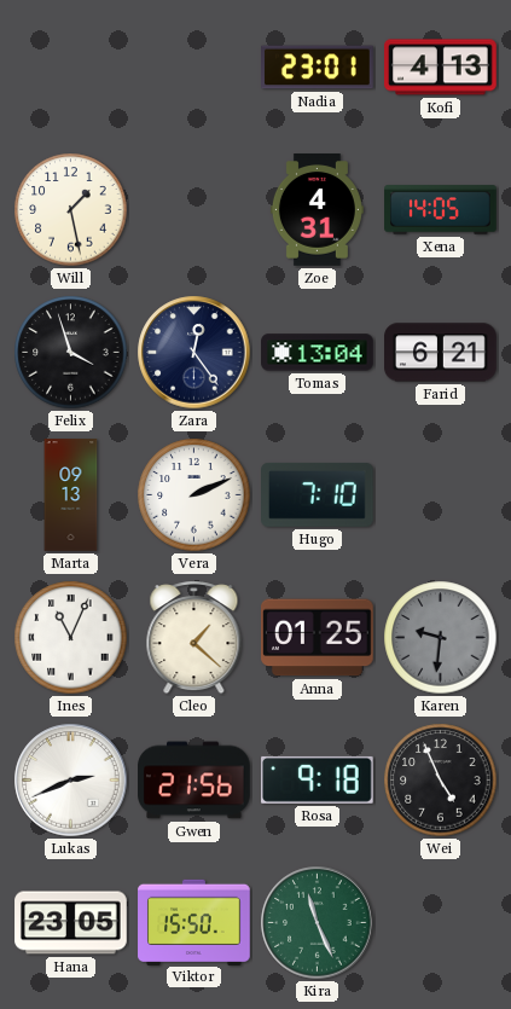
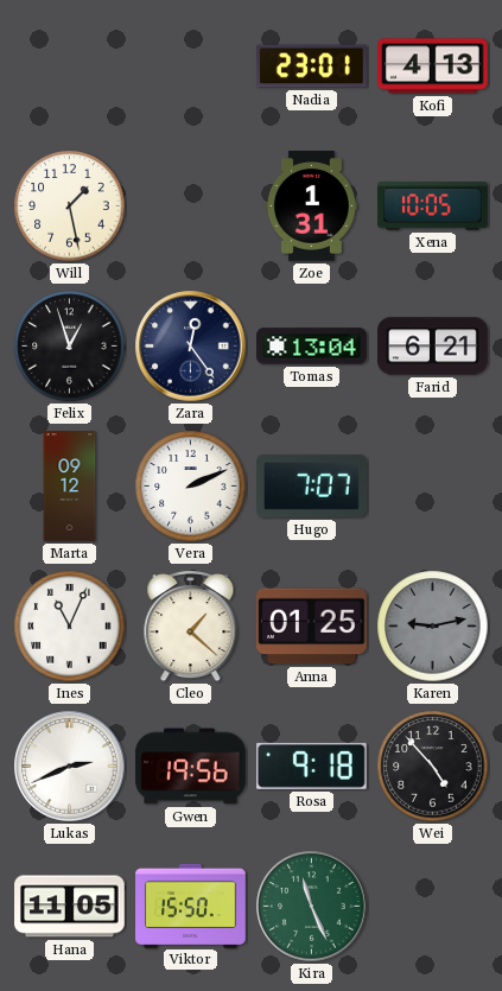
Zoe: 4:31 -> 1:31
Xena: 14:05 -> 10:05
Felix: 3:57 -> 12:57
Marta: 09:13 -> 09:12
Hugo: 7:10 -> 7:07
Karen: 9:31 -> 9:13
Gwen: 21:56 -> 19:56
Wei: 4:56 -> 4:53
Hana: 23:05 -> 11:05
